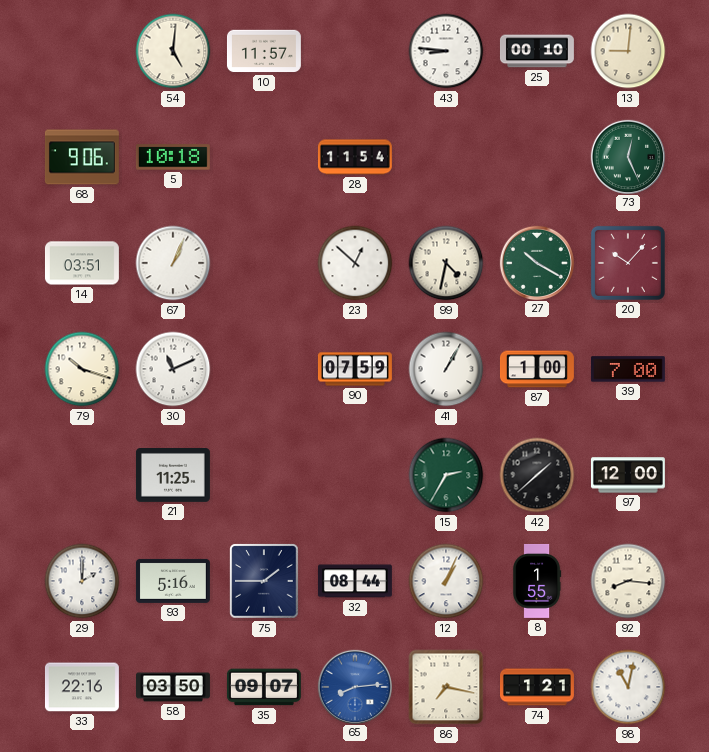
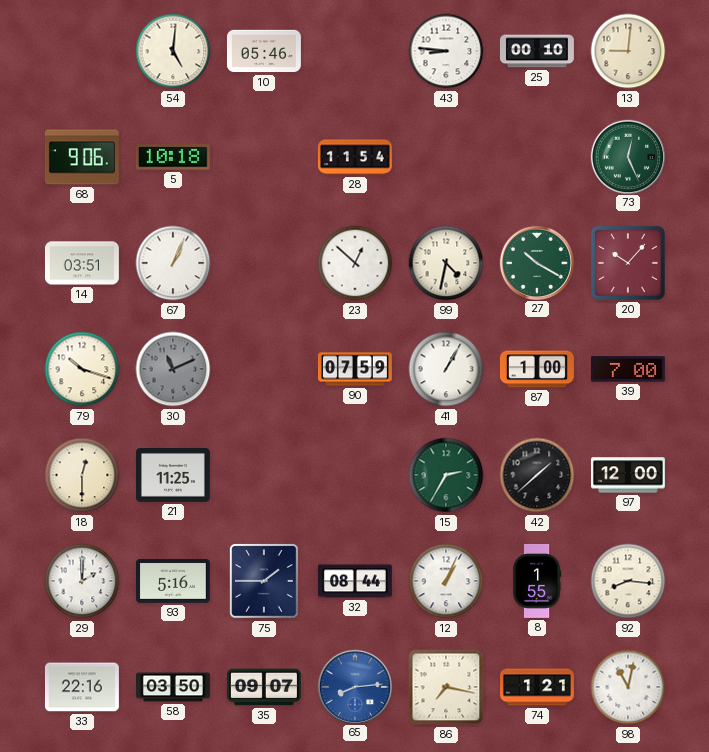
10: 11:57 -> 05:46
30 dial: white -> grey
18: none -> 12:30
